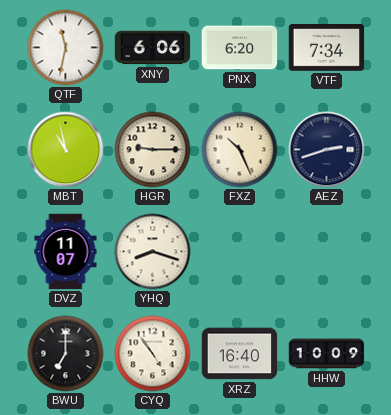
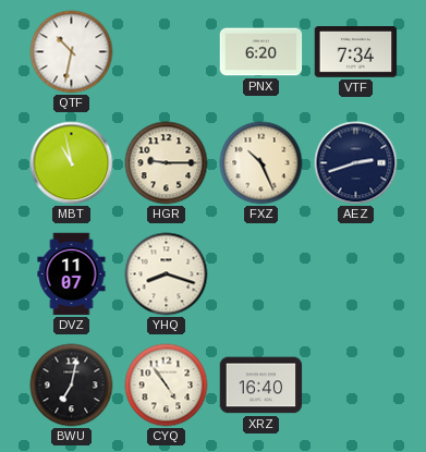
QTF: 11:32 -> 10:32
XNY: 6:06 -> none
BWU: 7:00 -> 7:02
HHW: 10:09 -> none
